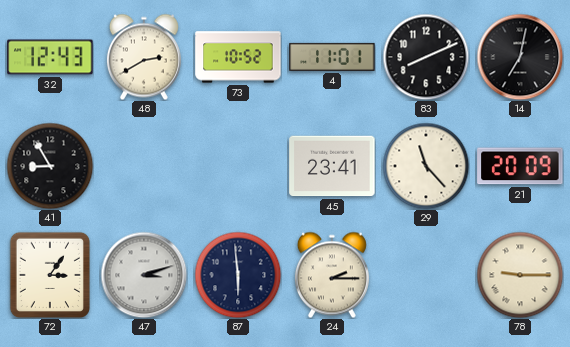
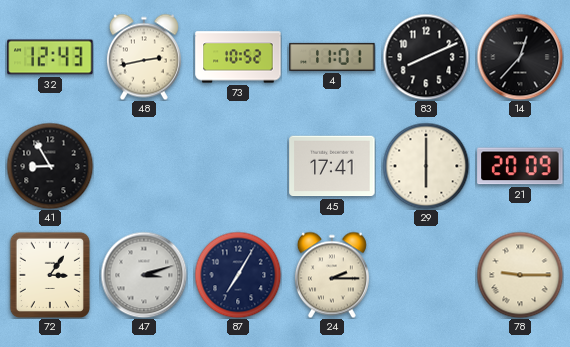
48: 2:40 -> 2:43
14: 7:02 -> 12:37
45: 23:41 -> 17:41
29: 11:23 -> 6:00
87: 5:59 -> 7:05
